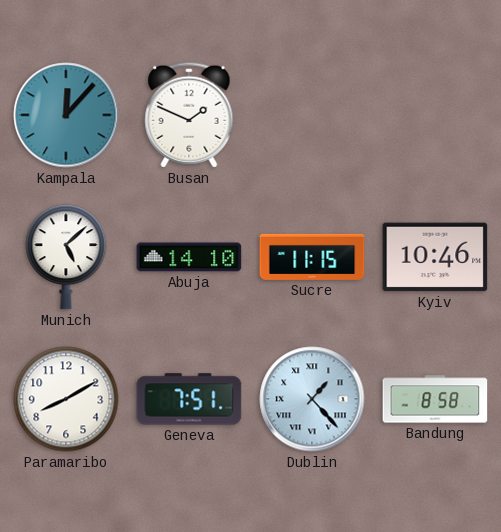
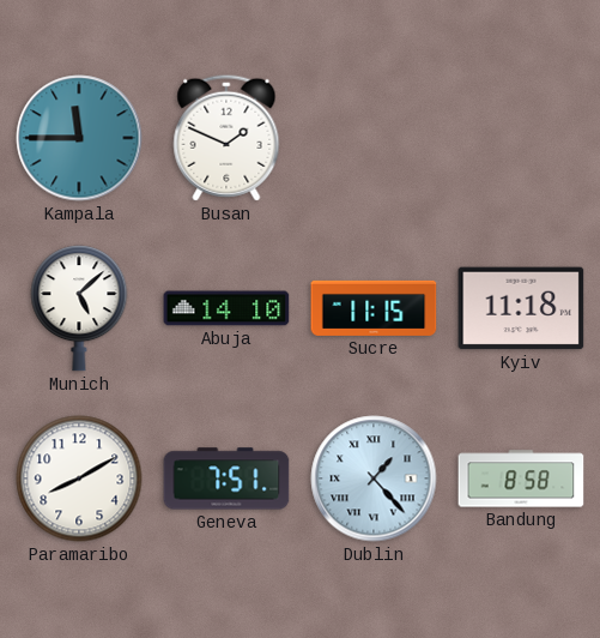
Kampala: 12:07 -> 11:45
Kyiv: 10:46 -> 11:18
